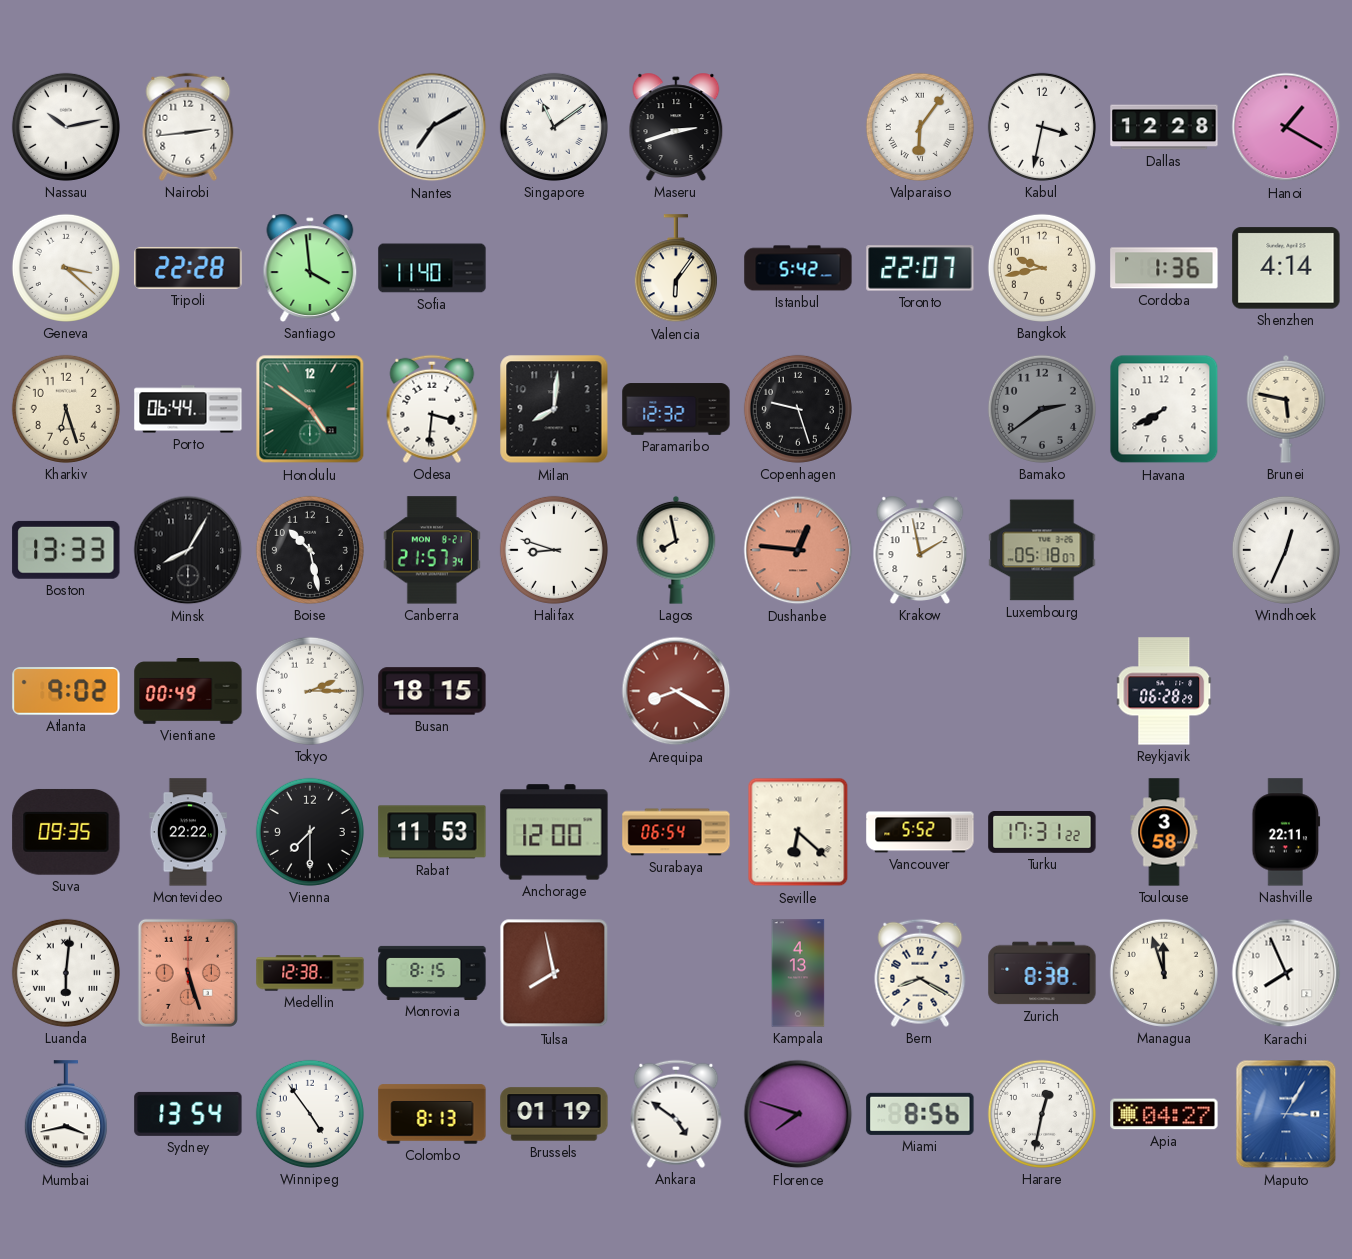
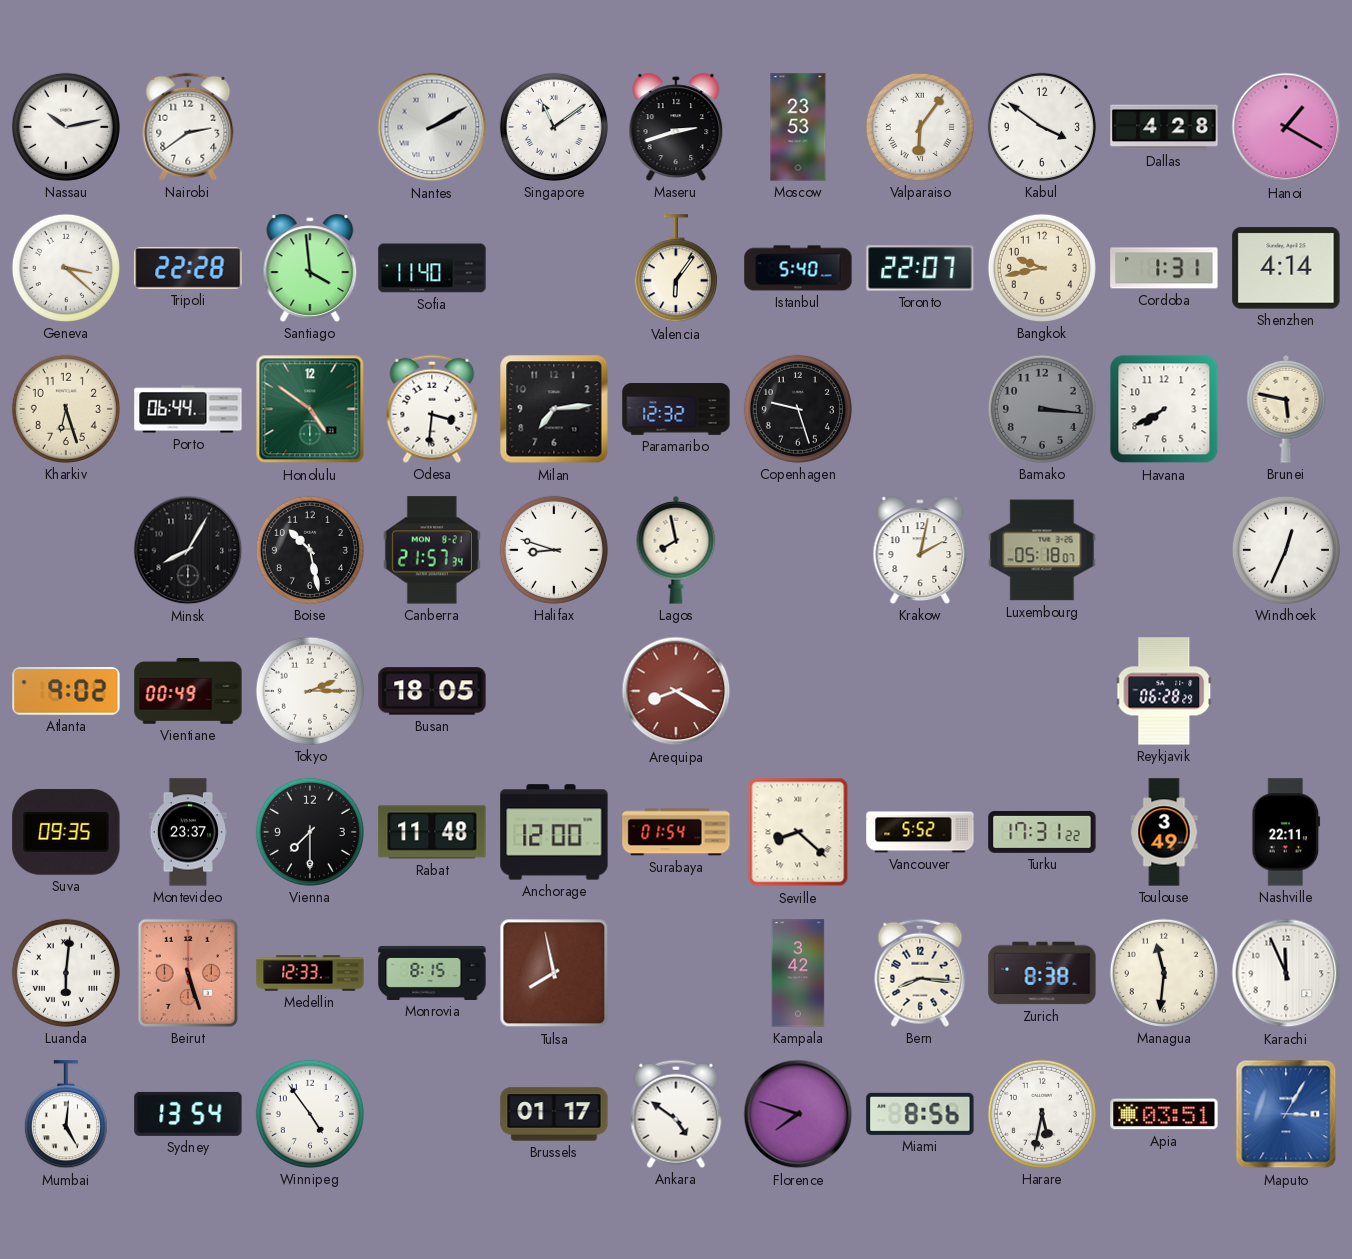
Nairobi: 2:44 -> 2:39
Nantes: 7:10 -> 2:10
Moscow: none -> 23:53
Kabul: 3:32 -> 3:51
Dallas: 12:28 -> 4:28
Istanbul: 5:42 -> 5:40
Cordoba: 1:36 -> 1:31
Milan: 8:01 -> 7:14
Bamako: 2:39 -> 3:16
Boston: 13:33 -> none
Dushanbe: 12:46 -> none
Krakow: 1:58 -> 2:02
Busan: 18:15 -> 18:05
Montevideo: 22:22 -> 23:37
Rabat: 11:53 -> 11:48
Surabaya: 06:54 -> 01:54
Seville: 6:22 -> 8:22
Toulouse: 3:58 -> 3:49
Medellin: 12:38 -> 12:33
Kampala: 4:13 -> 3:42
Bern: 8:20 -> 8:16
Managua: 11:57 -> 11:31
Karachi: 7:56 -> 11:56
Mumbai: 3:43 -> 5:01
Colombo: 8:13 -> none
Brussels: 01:19 -> 01:17
Harare: 12:32 -> 5:32
Apia: 04:27 -> 03:51
